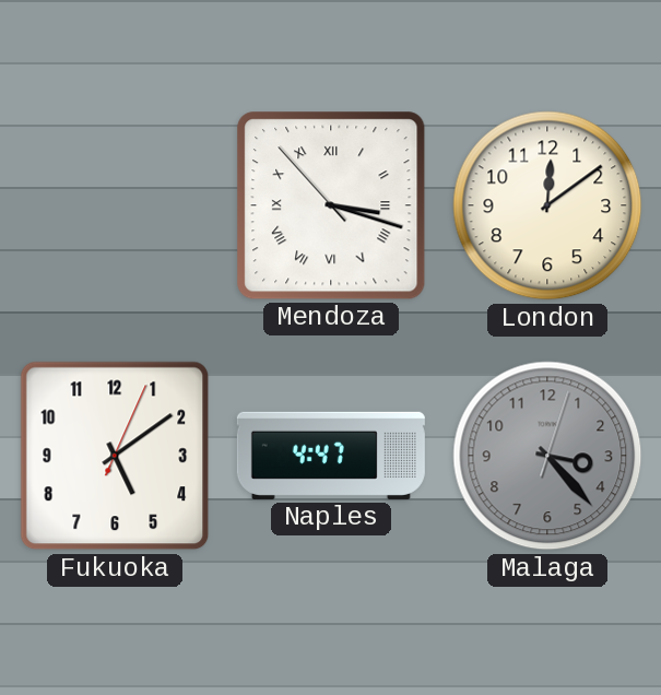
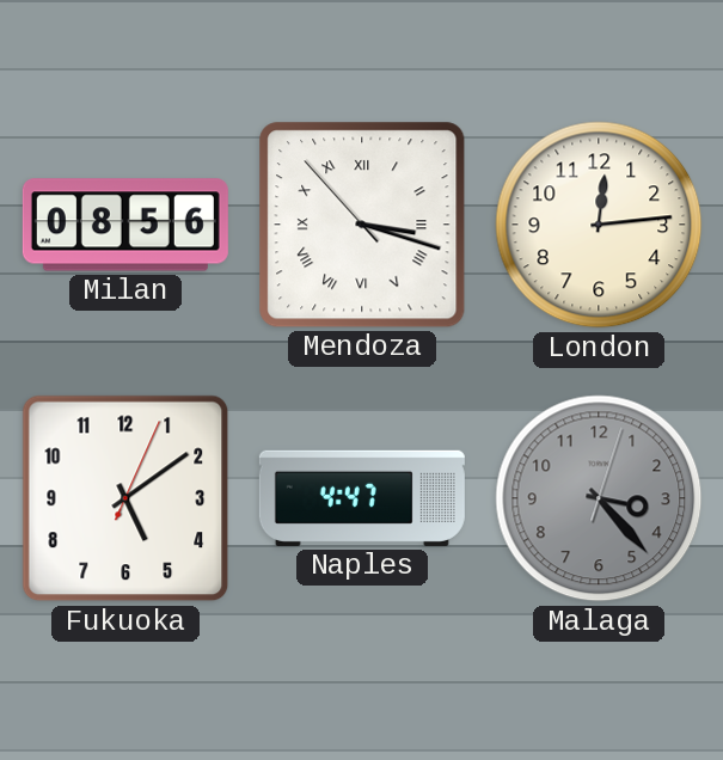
Milan: none -> 08:56
London: 12:09 -> 12:14
